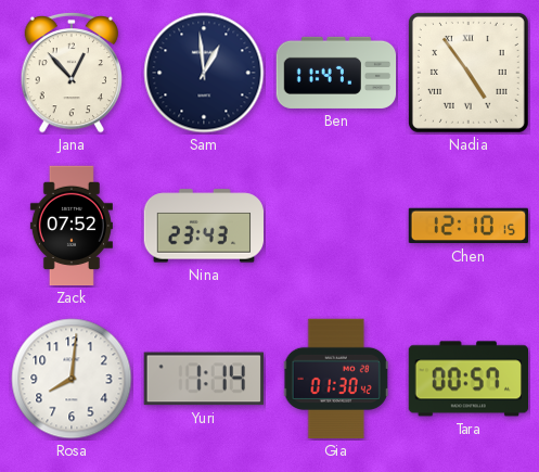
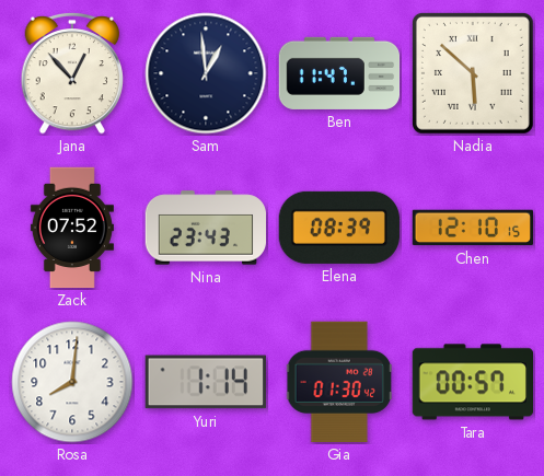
Nadia: 4:54 -> 5:52
Elena: none -> 08:39
